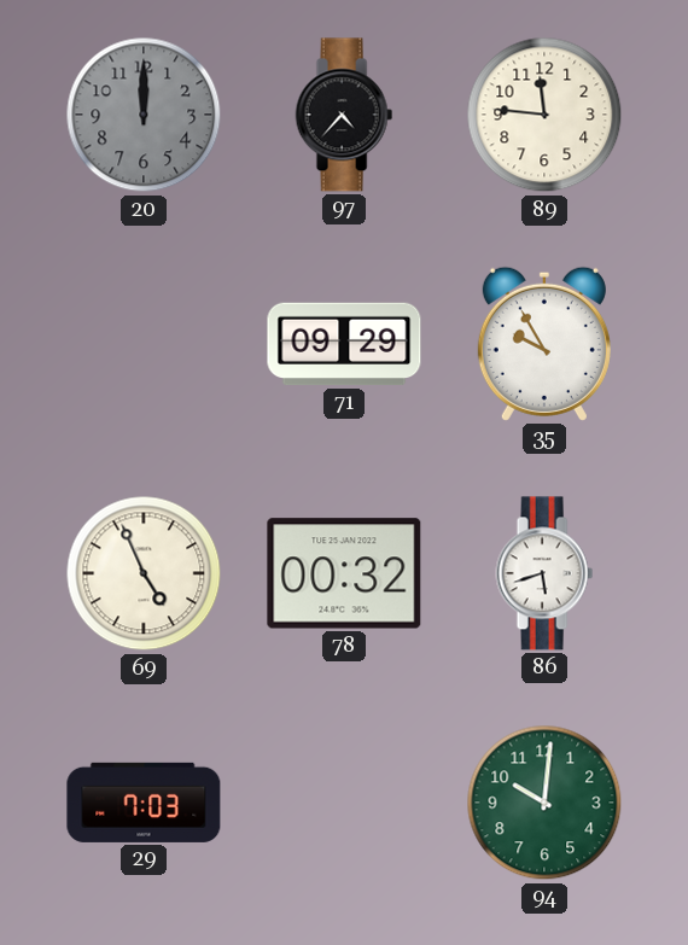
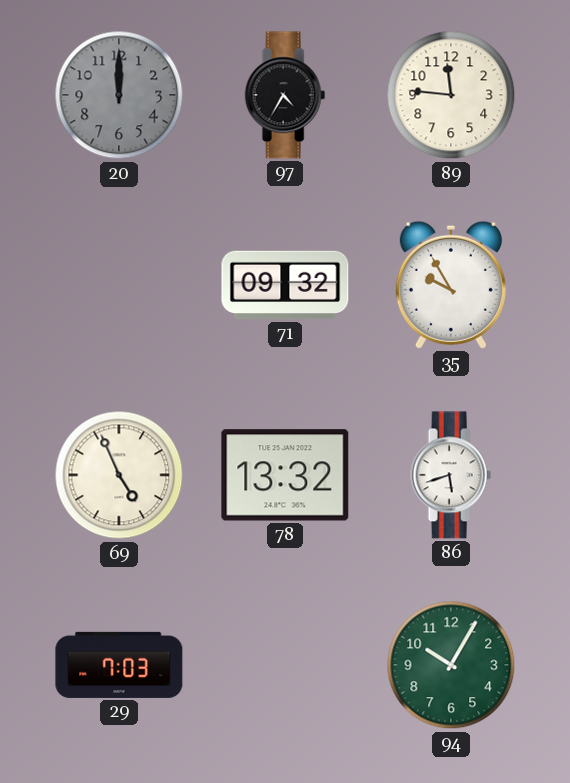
97: 4:37 -> 4:35
71: 09:29 -> 09:32
78: 00:32 -> 13:32
94: 10:01 -> 10:05
